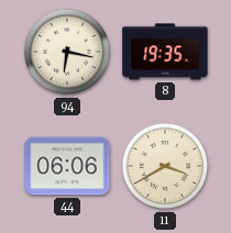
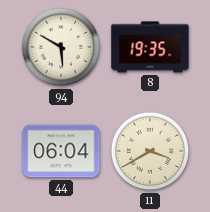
94: 6:17 -> 5:50
44: 06:06 -> 06:04
